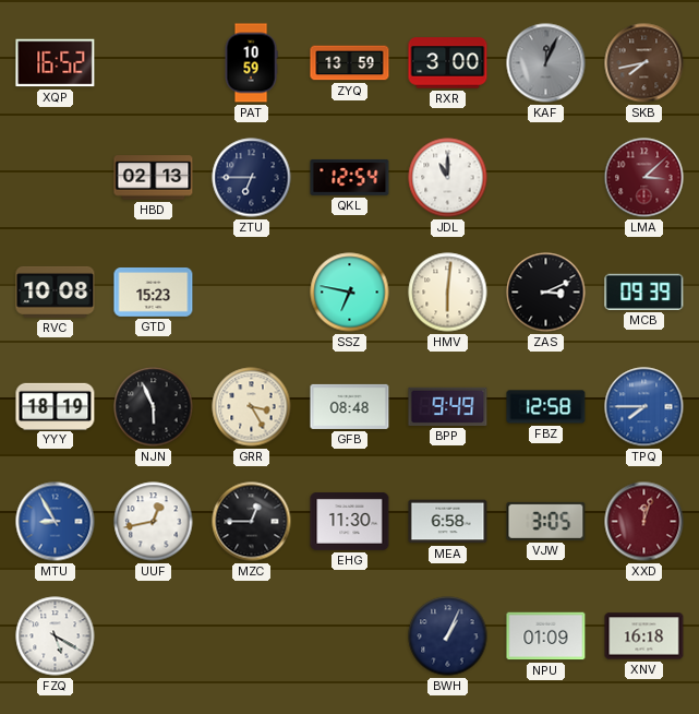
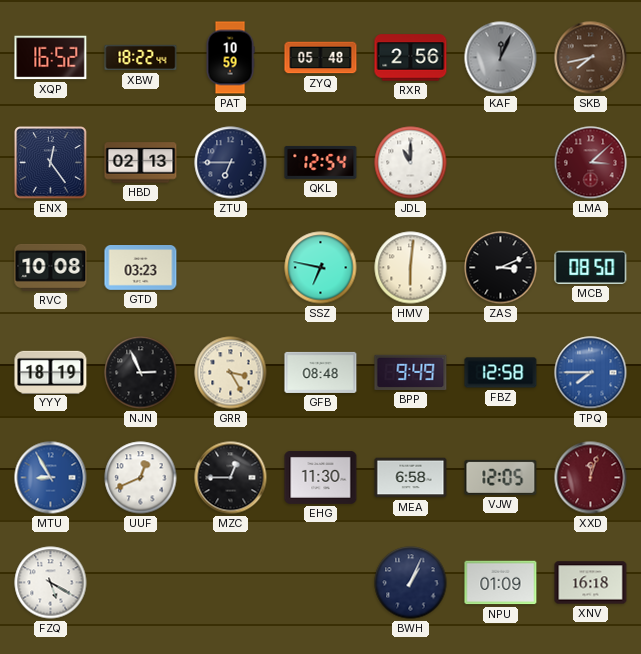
XBW: none -> 18:22
ZYQ: 13:59 -> 05:48
RXR: 3:00 -> 2:56
ENX: none -> 12:24
GTD: 15:23 -> 03:23
MCB: 09:39 -> 08:50
NJN: 5:56 -> 2:56
UUF: 12:43 -> 12:41
VJW: 3:05 -> 12:05
